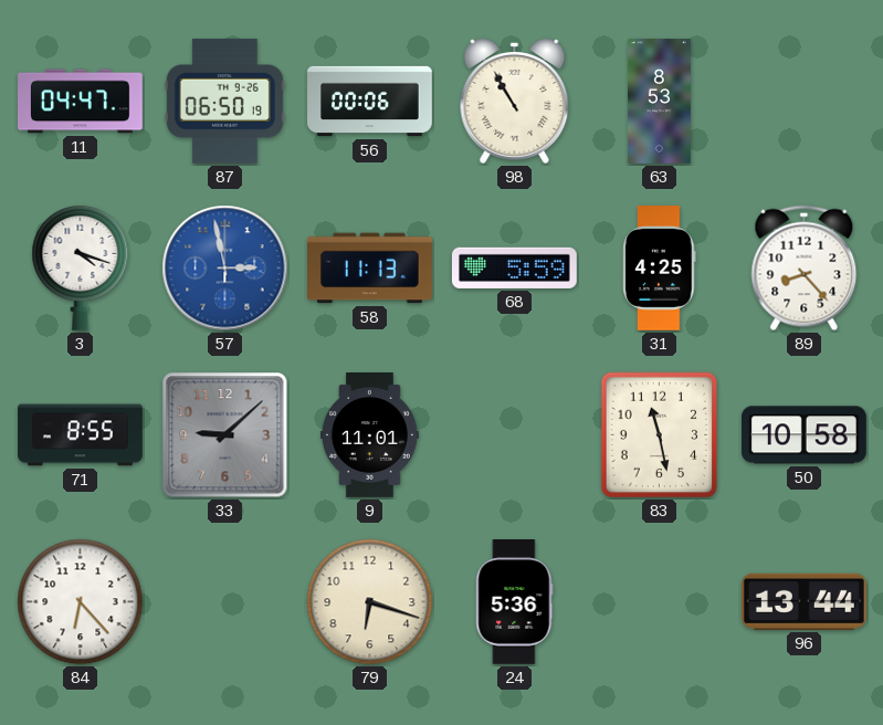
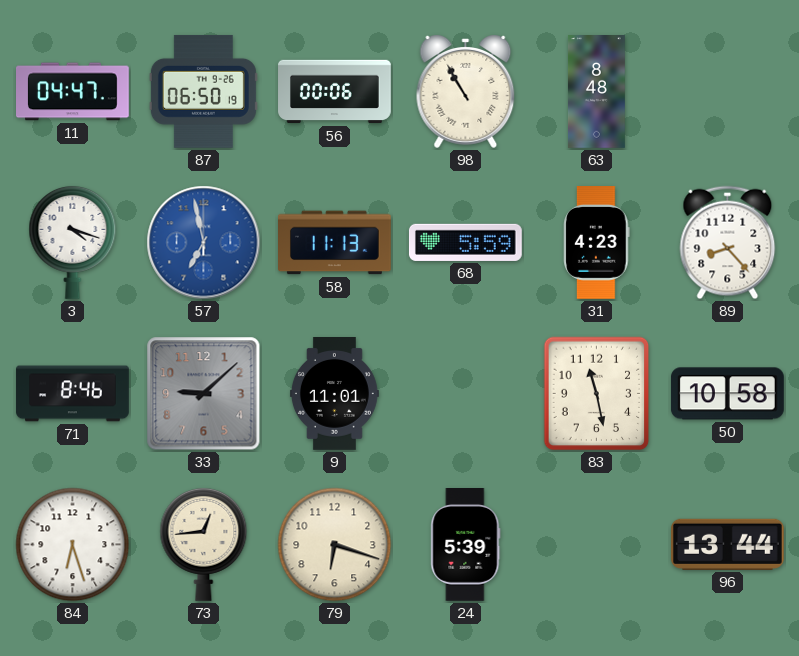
63: 8:53 -> 8:48
57: 2:58 -> 6:58
31: 4:25 -> 4:23
71: 8:55 -> 8:46
84: 6:23 -> 6:27
73: none -> 12:44
24: 5:36 -> 5:39
